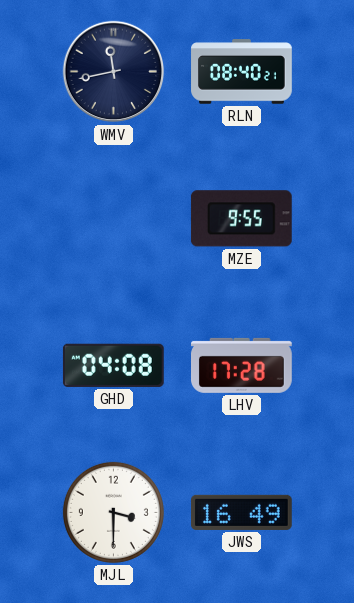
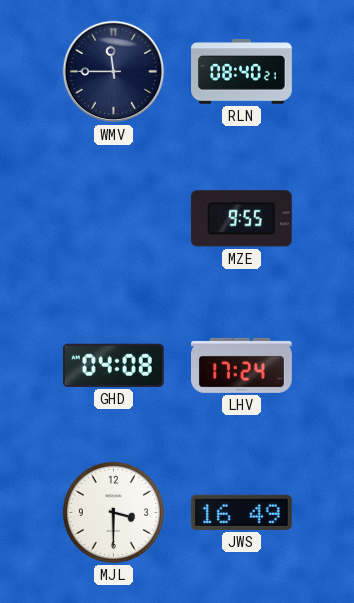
WMV: 11:43 -> 11:45
LHV: 17:28 -> 17:24
